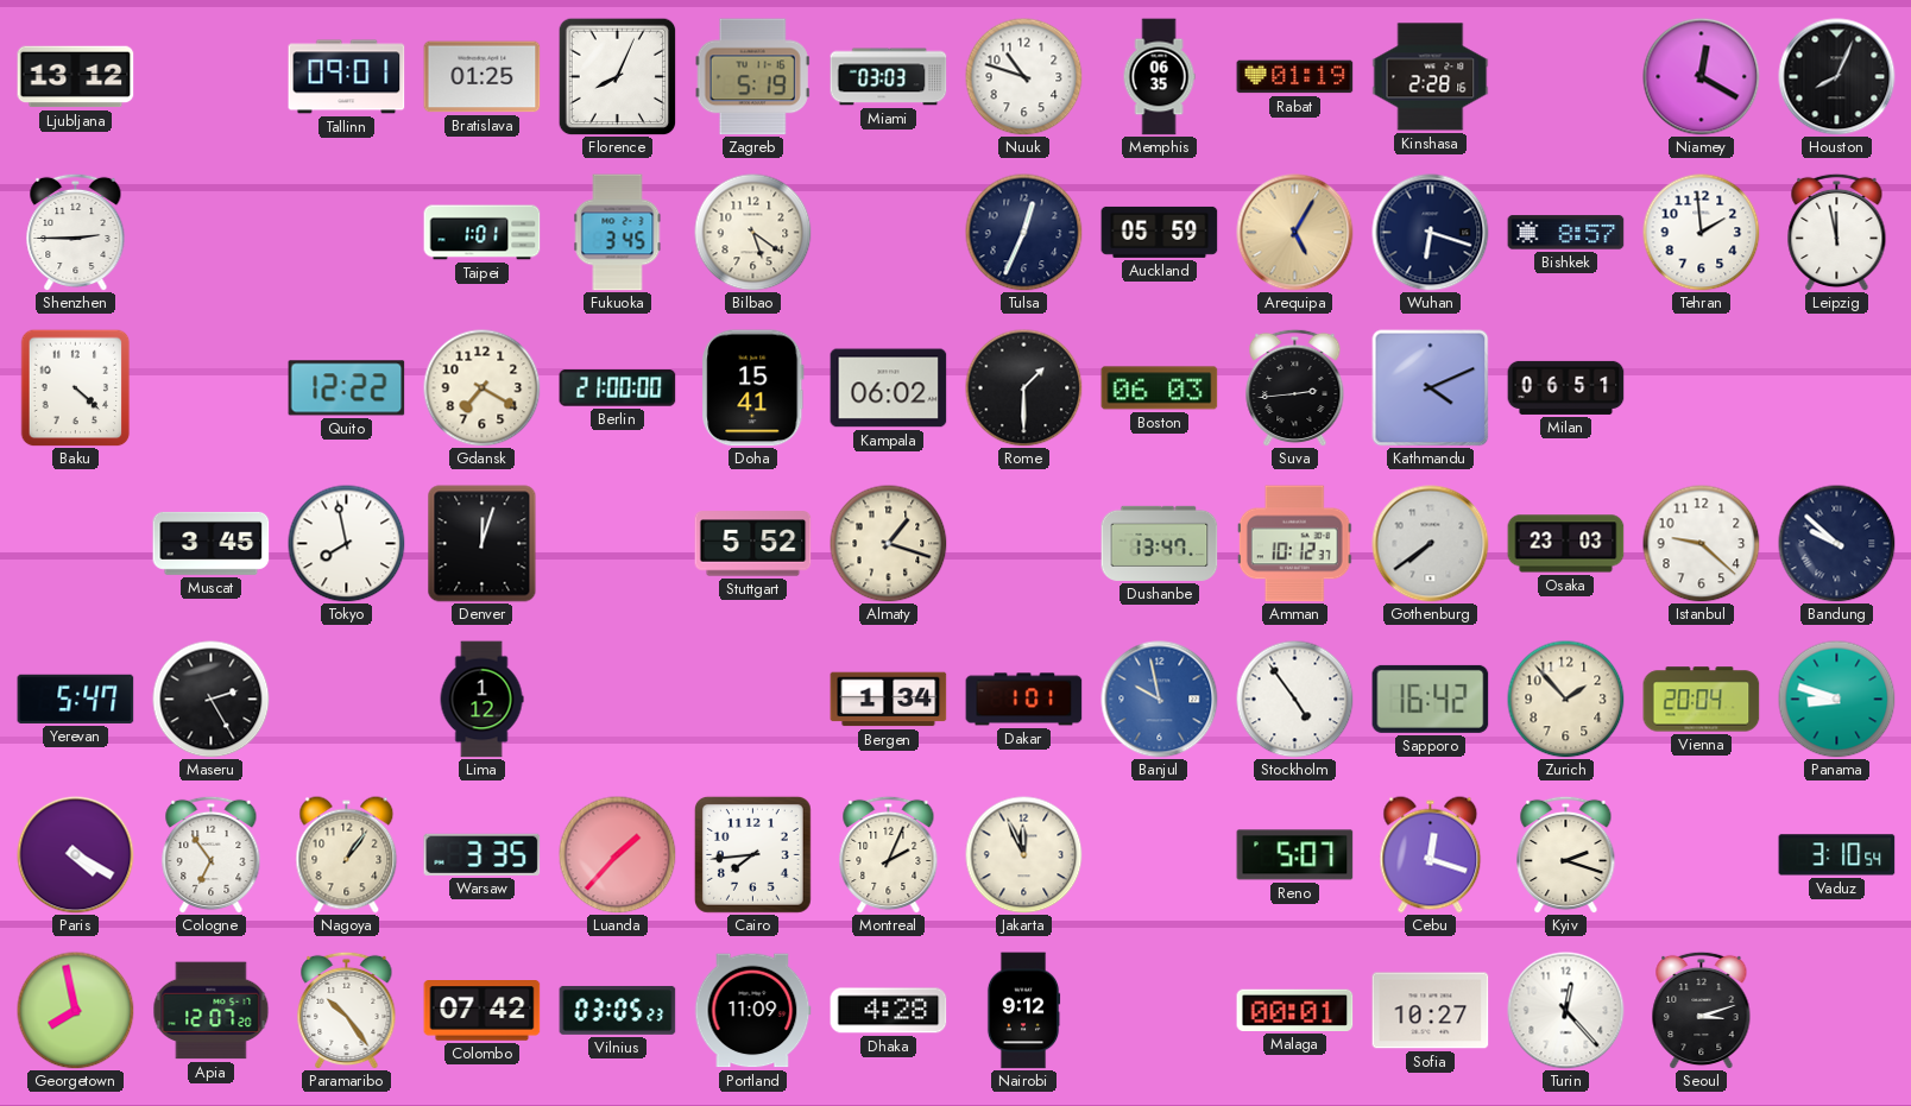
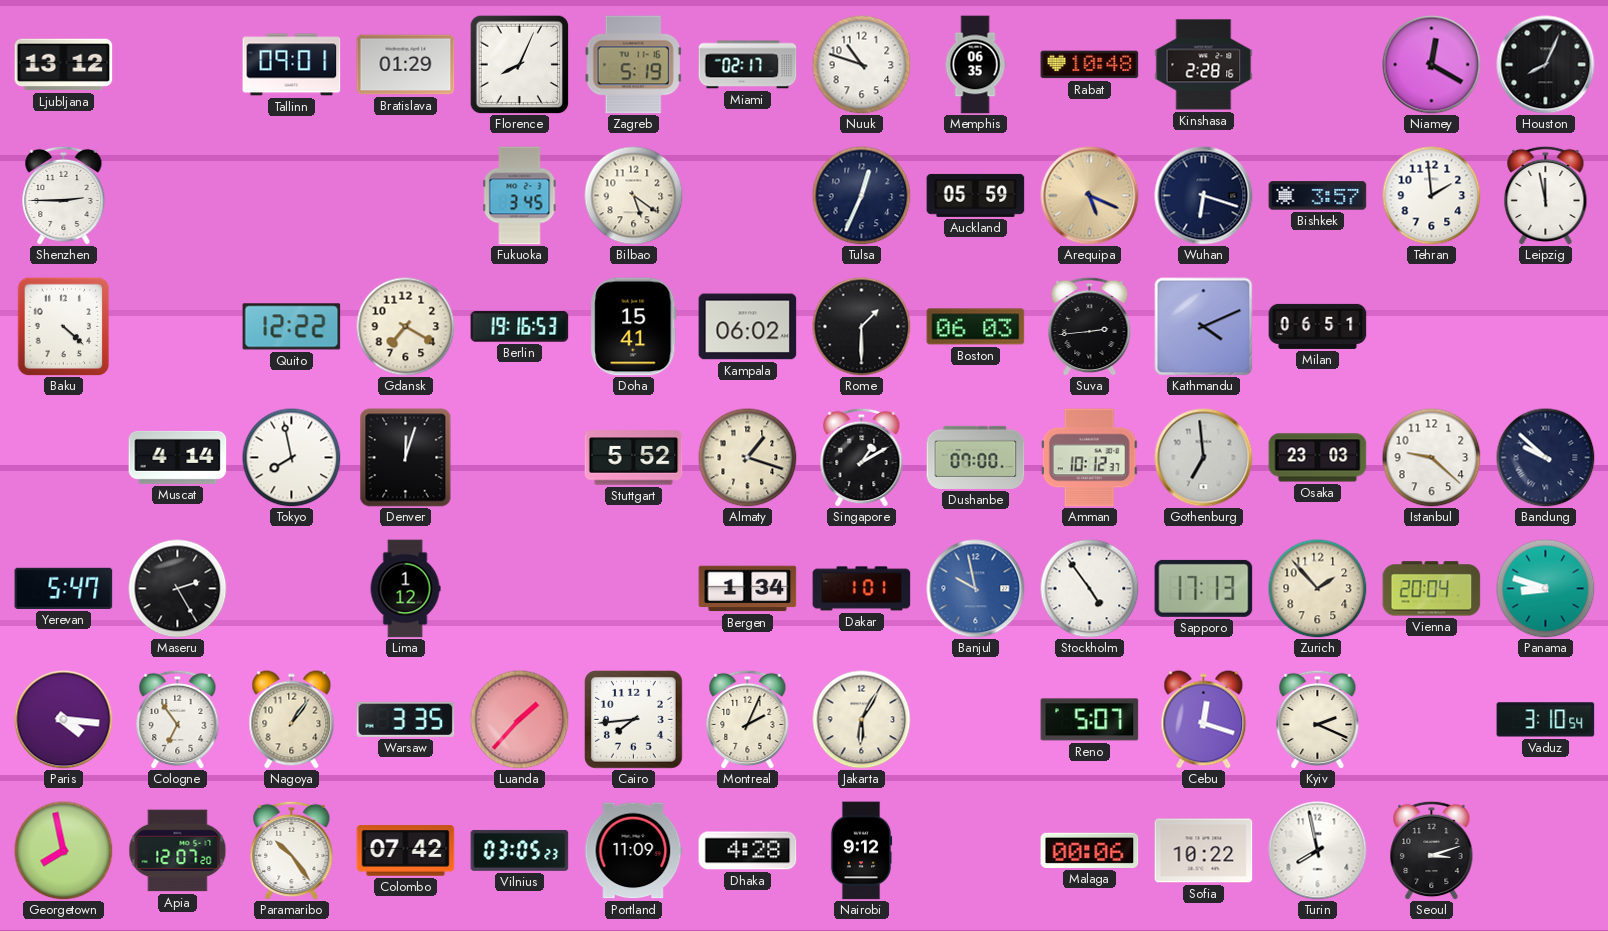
Bratislava: 01:25 -> 01:29
Miami: 03:03 -> 02:17
Rabat: 01:19 -> 10:48
Taipei: 1:01 -> none
Arequipa: 5:05 -> 5:19
Bishkek: 8:57 -> 3:57
Berlin: 21:00 -> 19:16
Muscat: 3:45 -> 4:14
Singapore: none -> 1:10
Dushanbe: 13:47 -> 07:00
Gothenburg: 7:39 -> 6:59
Sapporo: 16:42 -> 17:13
Paris: 4:20 -> 4:16
Jakarta: 11:56 -> 6:05
Kyiv: 2:18 -> 2:19
Malaga: 00:01 -> 00:06
Sofia: 10:27 -> 10:22
Turin: 12:23 -> 7:58
